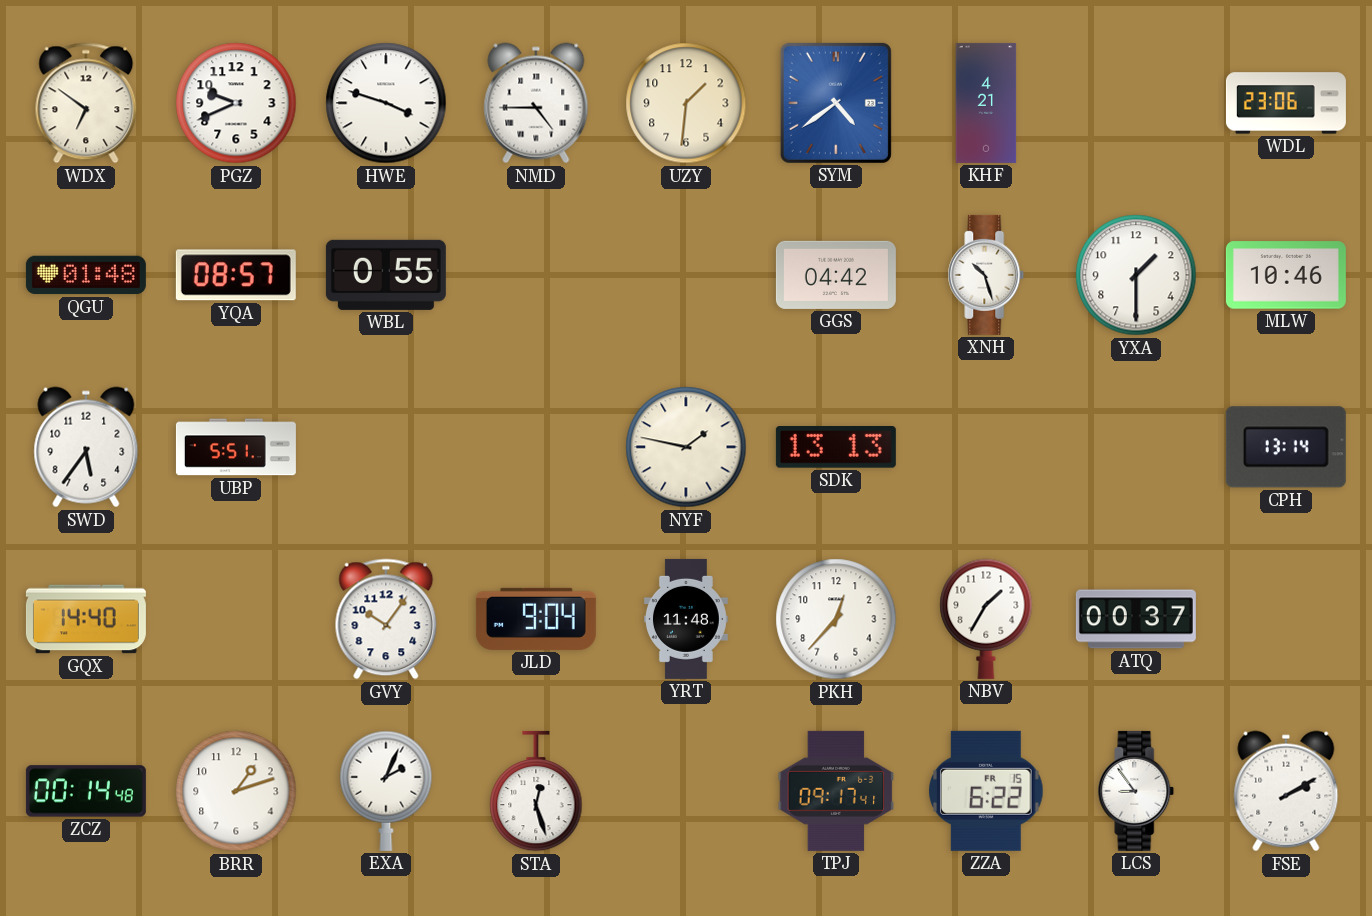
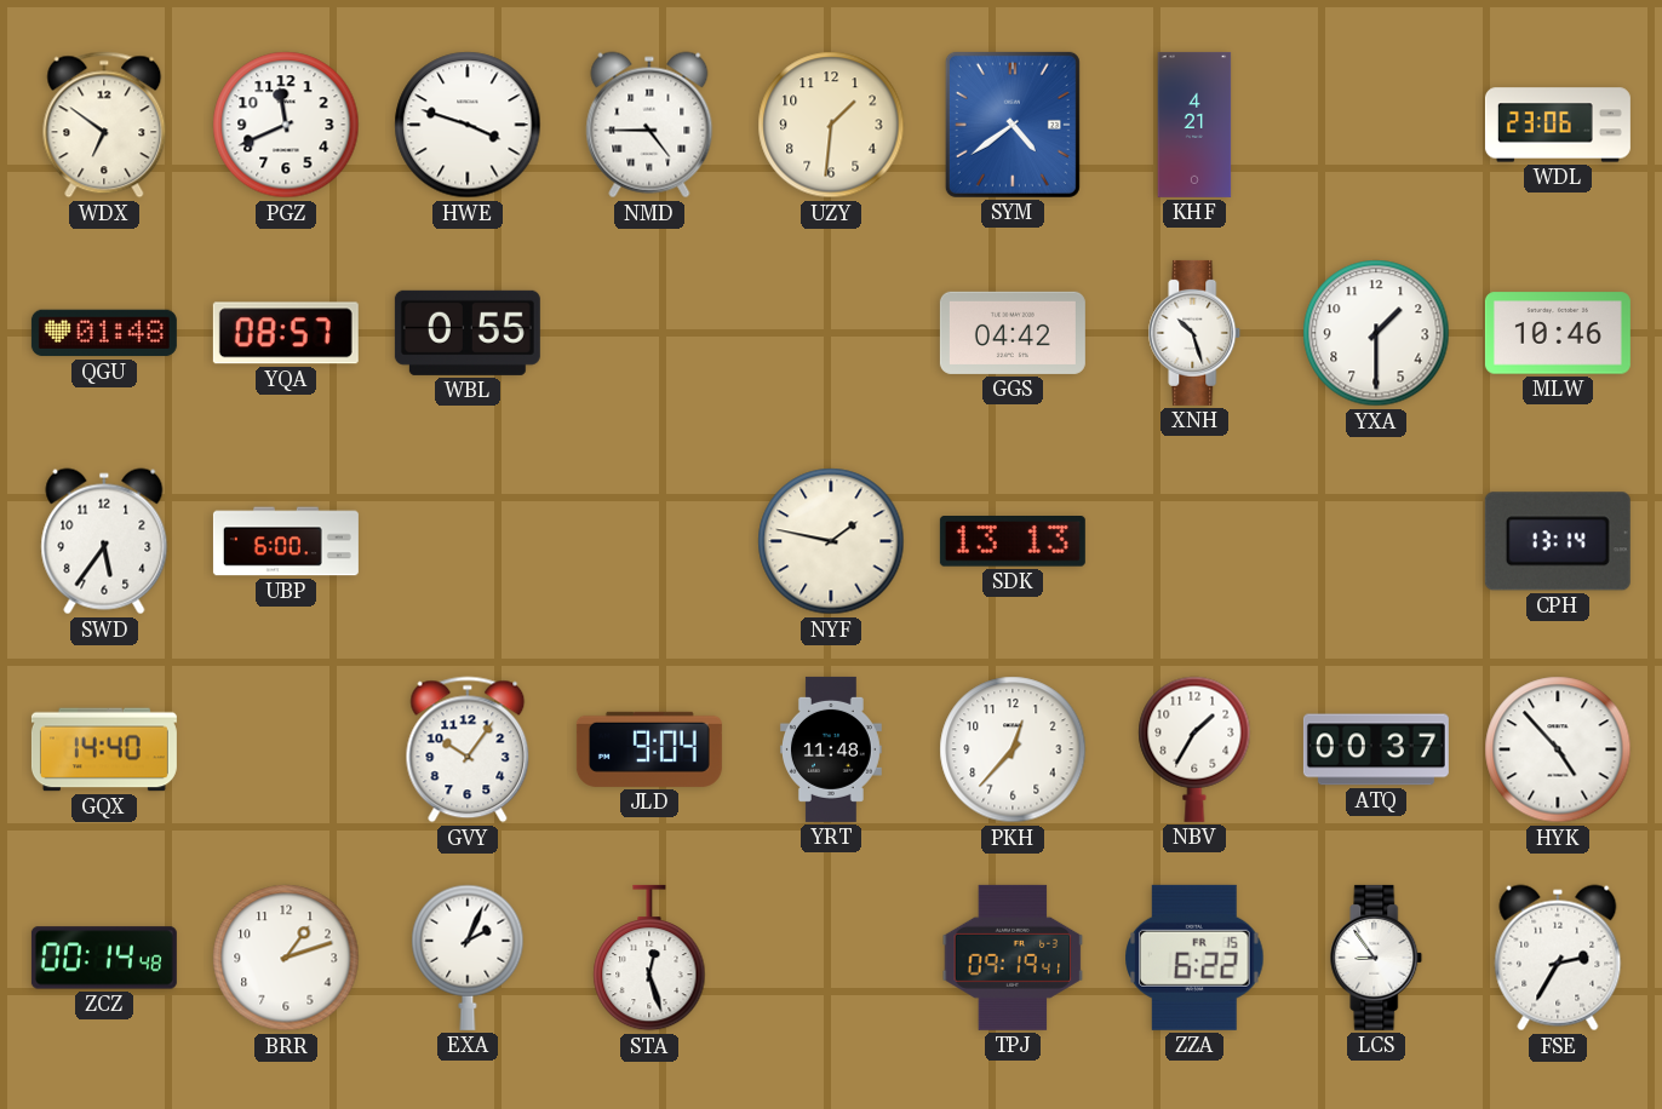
PGZ: 9:41 -> 11:41
UBP: 5:51 -> 6:00
HYK: none -> 4:53
TPJ: 09:17 -> 09:19
FSE: 2:10 -> 2:35
